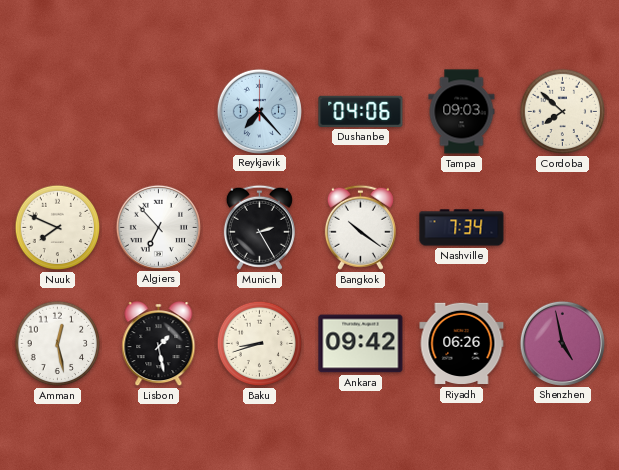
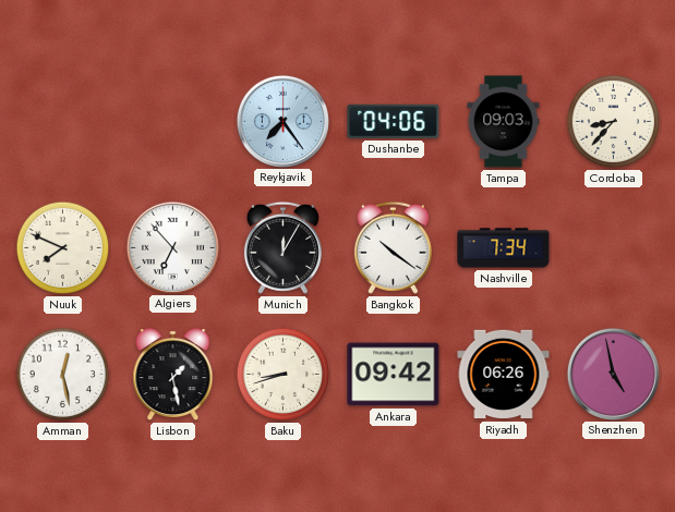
Reykjavik: 7:23 -> 7:24
Cordoba: 7:52 -> 8:37
Munich: 2:25 -> 12:05
